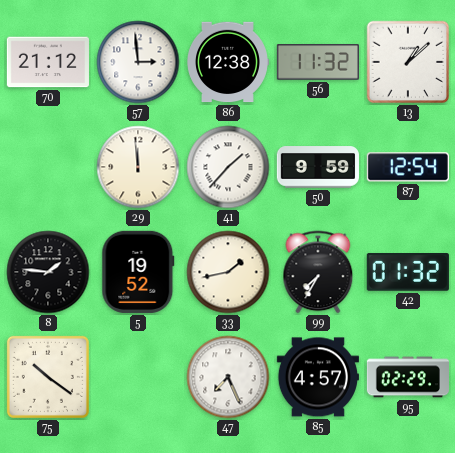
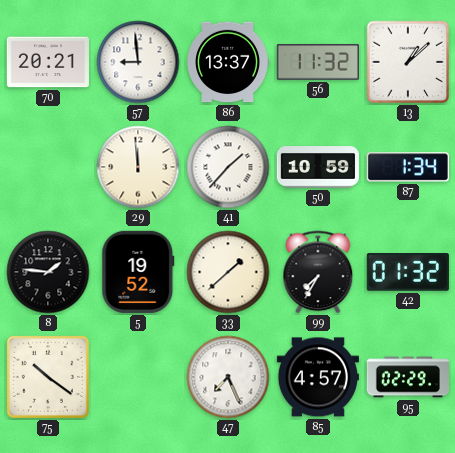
70: 21:12 -> 20:21
57: 2:59 -> 8:59
86: 12:38 -> 13:37
50: 9:59 -> 10:59
87: 12:54 -> 1:34
33: 1:43 -> 1:38
